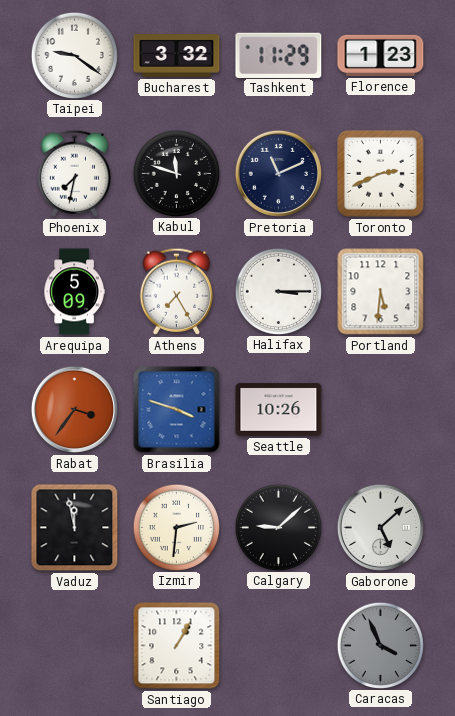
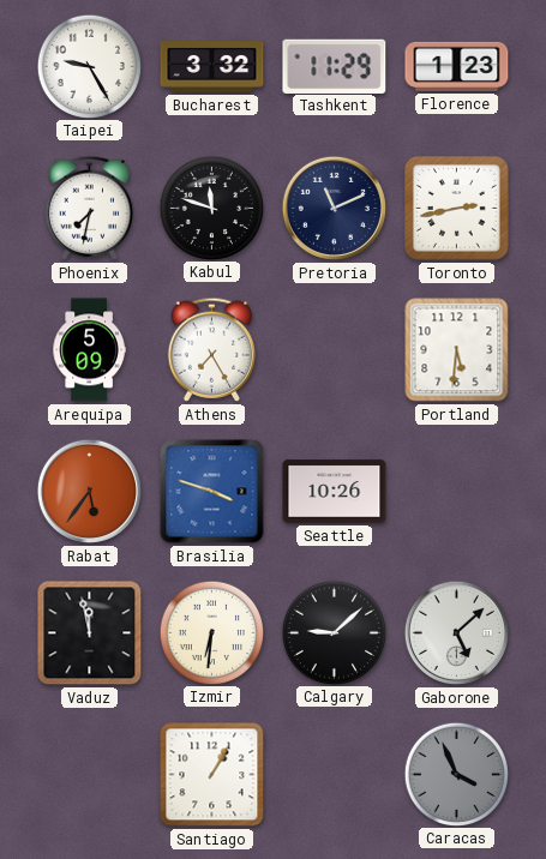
Taipei: 9:21 -> 9:25
Toronto: 2:41 -> 2:43
Halifax: 3:15 -> none
Rabat: 3:36 -> 5:36
Izmir: 2:31 -> 6:31
